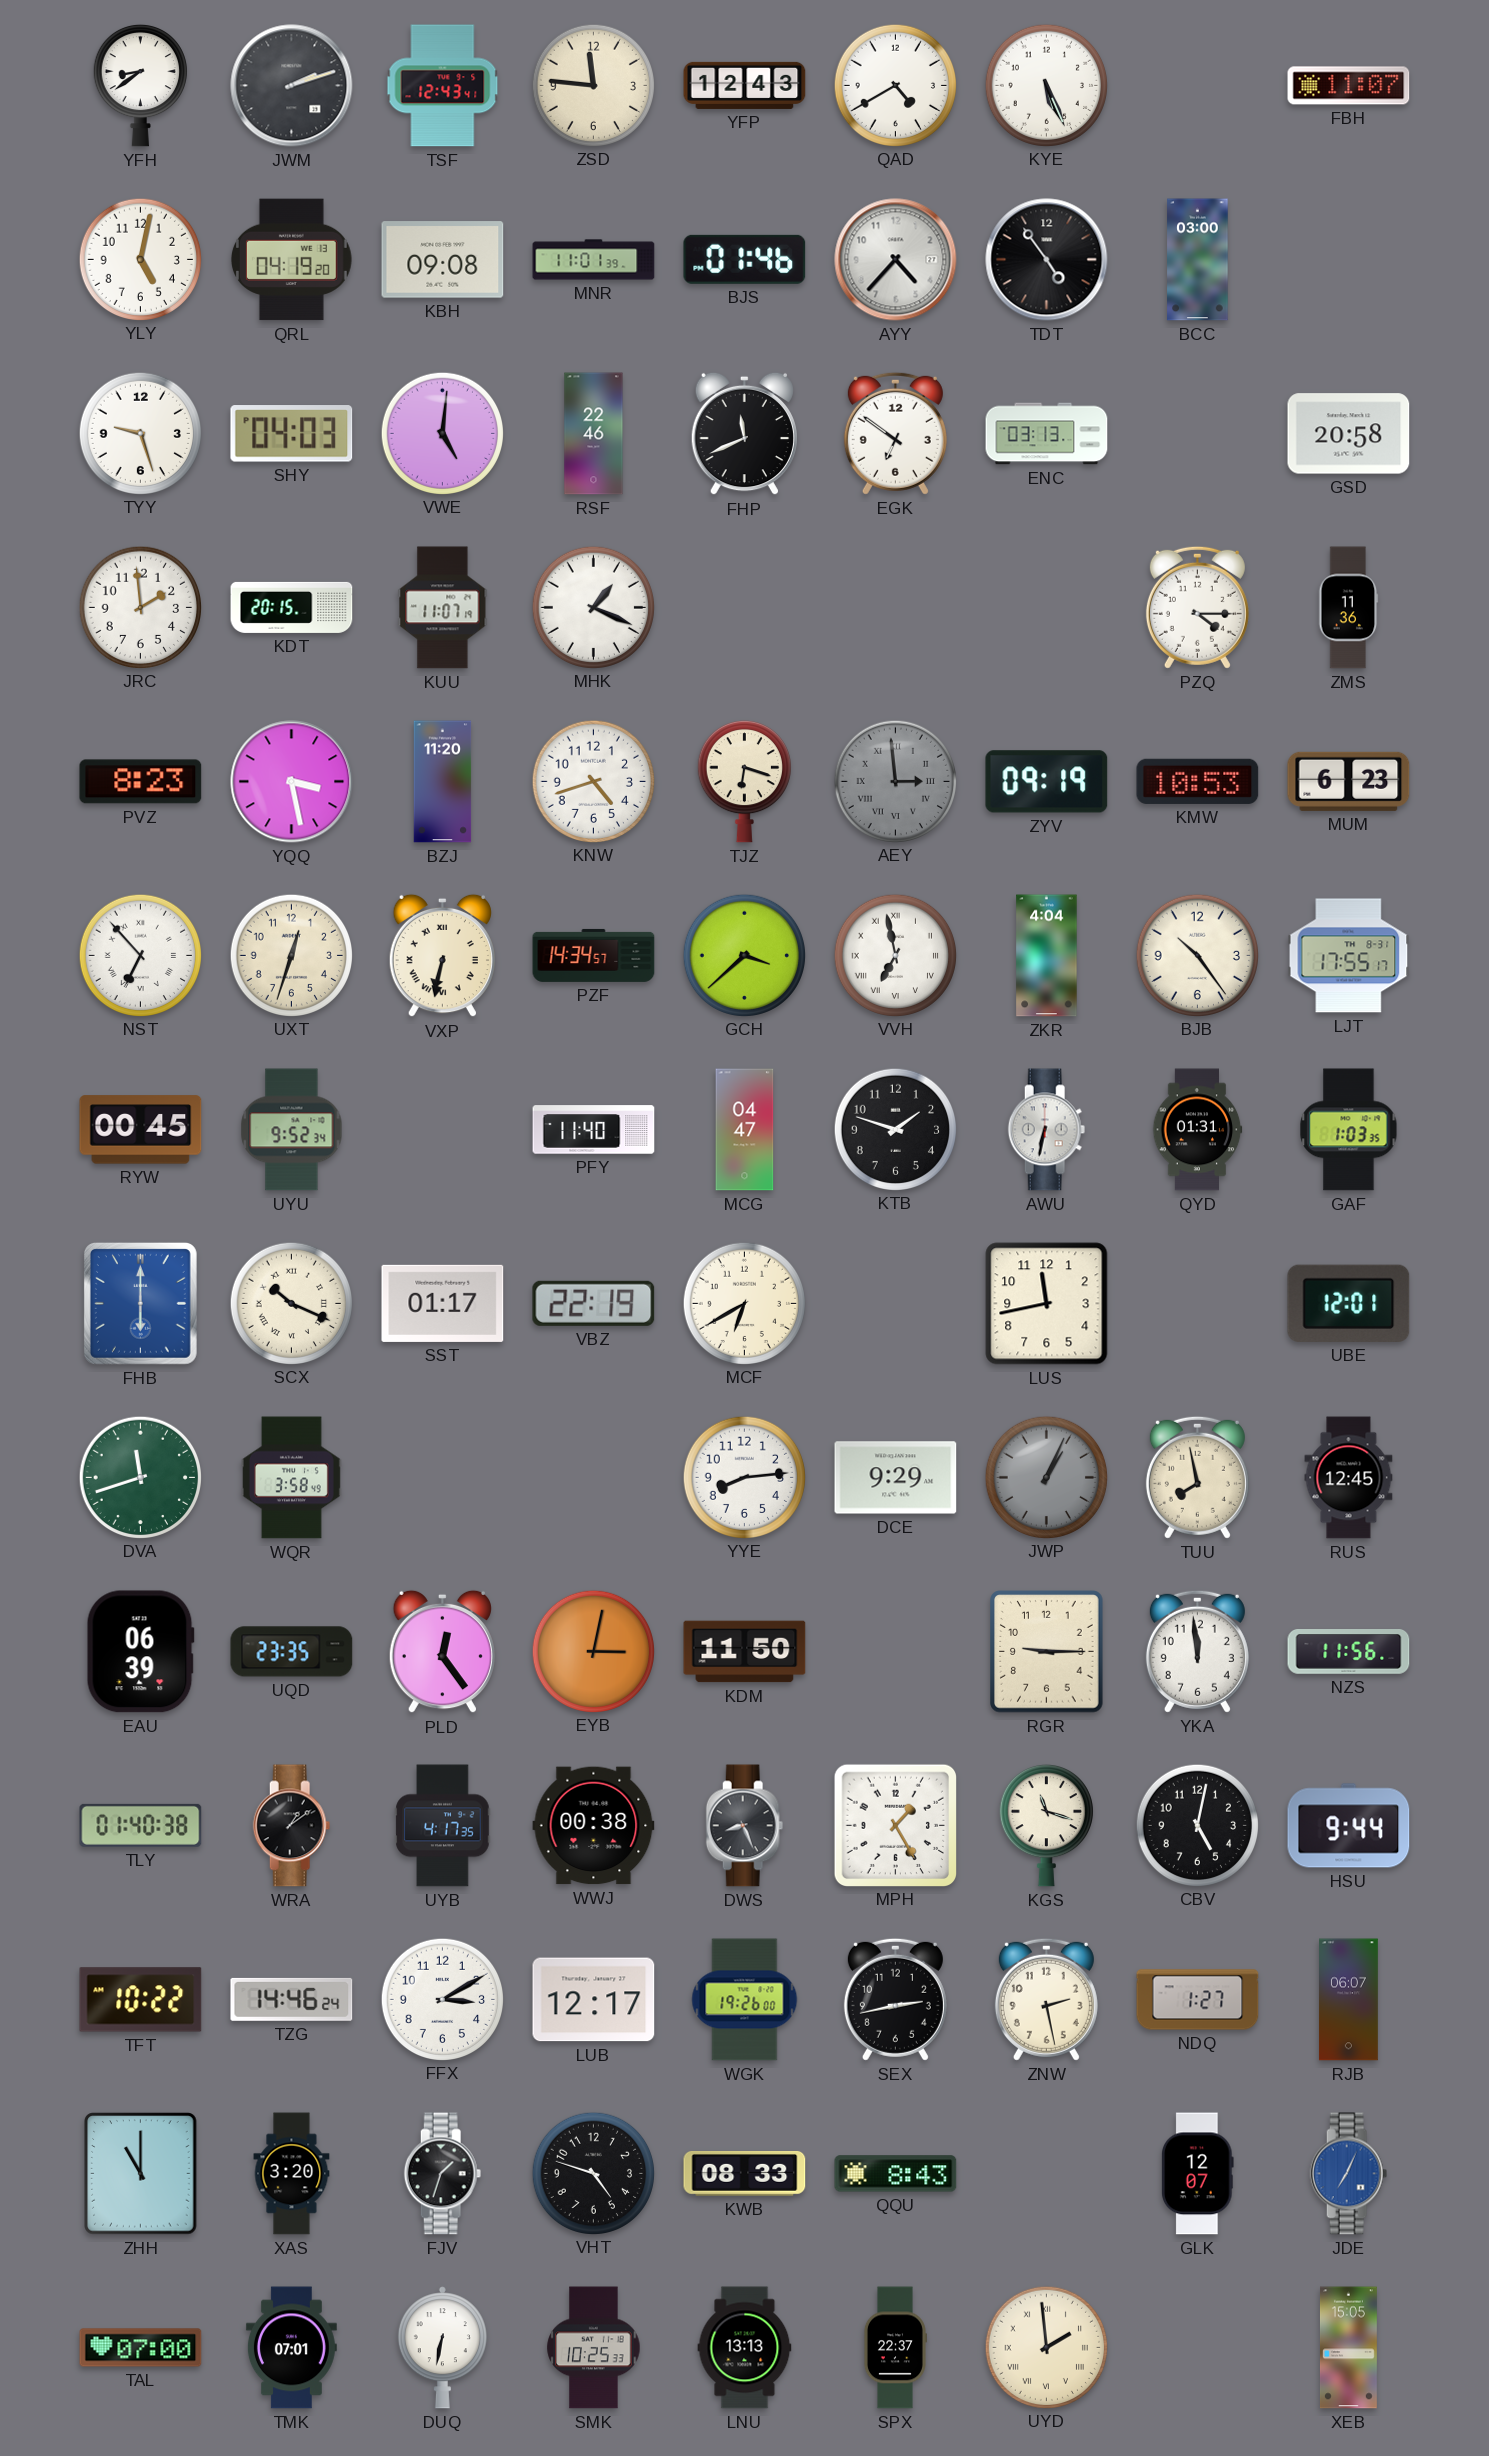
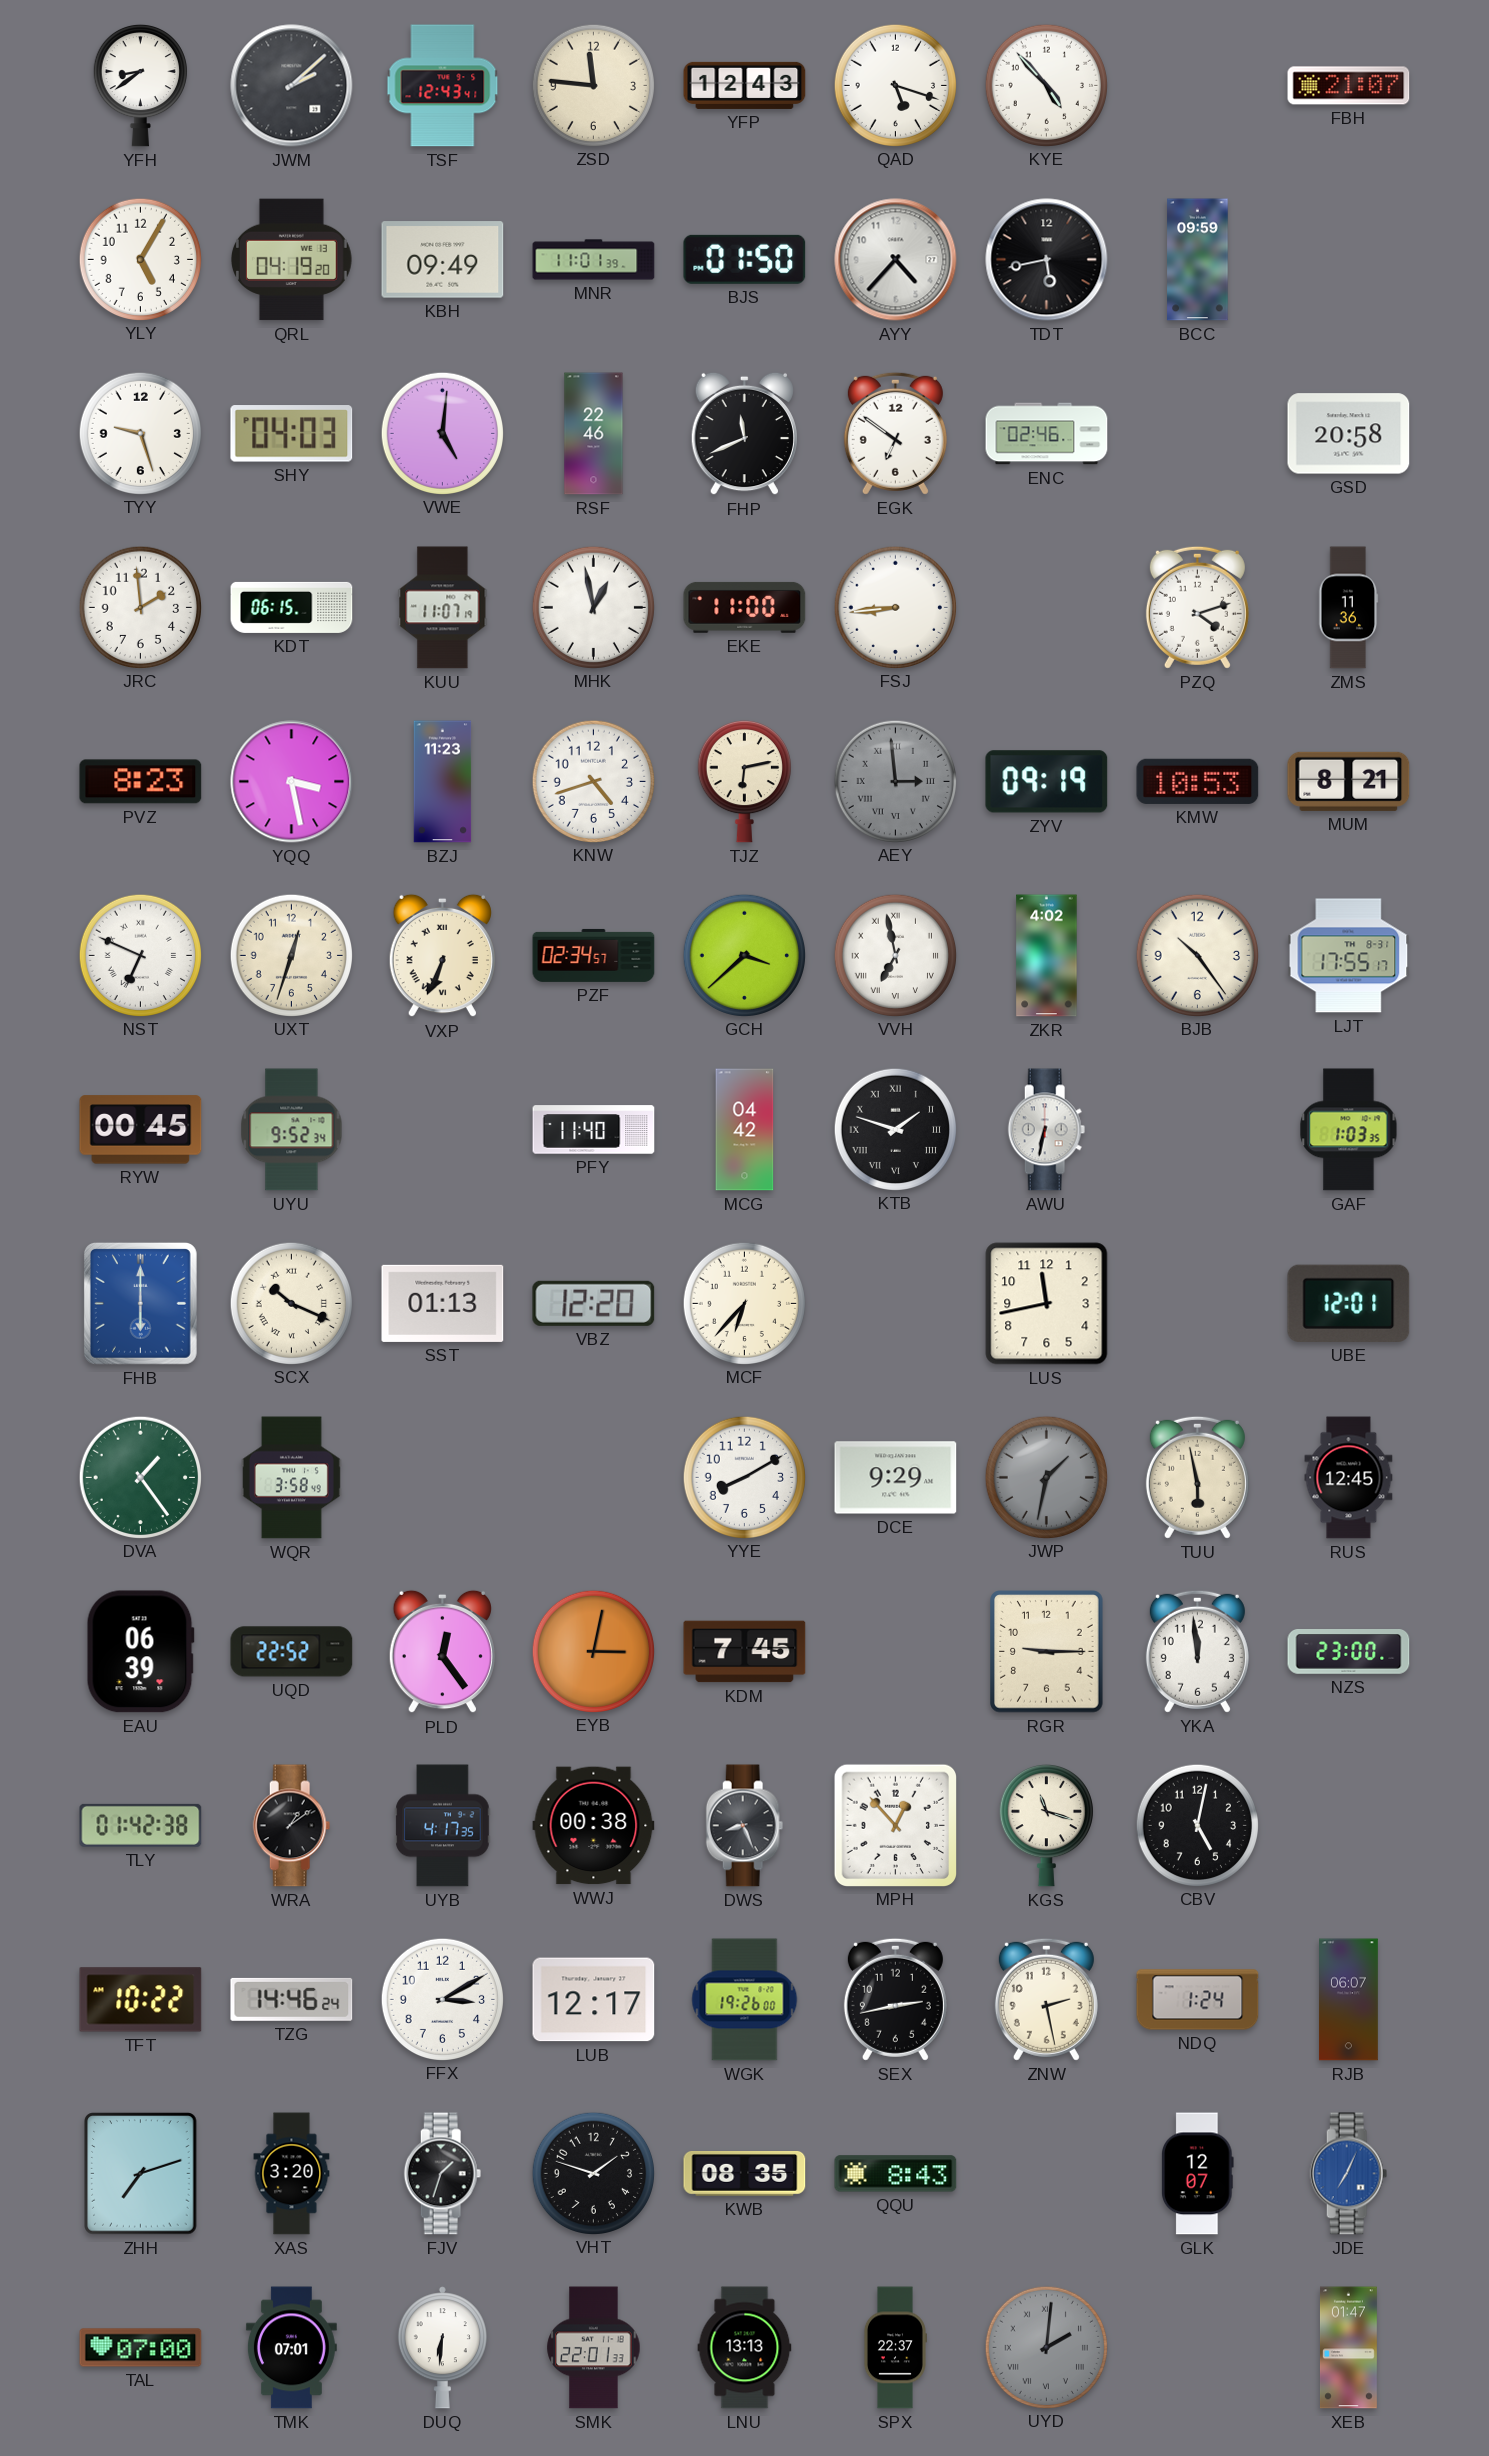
JWM: 2:12 -> 2:08
QAD: 4:40 -> 5:18
KYE: 5:26 -> 4:53
FBH: 11:07 -> 21:07
YLY: 5:02 -> 5:05
KBH: 09:08 -> 09:49
BJS: 01:46 -> 01:50
TDT: 4:54 -> 5:43
BCC: 03:00 -> 09:59
ENC: 03:13 -> 02:46
KDT: 20:15 -> 06:15
MHK: 1:19 -> 12:58
EKE: none -> 11:00
FSJ: none -> 8:44
PZQ: 4:15 -> 4:12
BZJ: 11:20 -> 11:23
TJZ: 6:18 -> 6:13
MUM: 6:23 -> 8:21
NST: 6:53 -> 6:49
VXP: 6:32 -> 6:34
PZF: 14:34 -> 02:34
ZKR: 4:04 -> 4:02
MCG: 04:47 -> 04:42
KTB numerals: Arabic -> Roman
QYD: 01:31 -> none
SST: 01:17 -> 01:13
VBZ: 22:19 -> 12:20
MCF: 6:40 -> 6:37
DVA: 11:42 -> 1:24
YYE: 8:14 -> 8:10
JWP: 1:04 -> 1:32
TUU: 7:58 -> 5:58
UQD: 23:35 -> 22:52
KDM: 11:50 -> 7:45
NZS: 11:56 -> 23:00
TLY: 01:40 -> 01:42
MPH: 1:25 -> 12:53
HSU: 9:44 -> none
NDQ: 1:27 -> 1:24
ZHH: 11:00 -> 7:12
VHT: 4:48 -> 1:48
KWB: 08:33 -> 08:35
DUQ: 6:32 -> 6:31
SMK: 10:25 -> 22:01
UYD: 1:59 -> 2:01
UYD dial: cream -> grey
XEB: 15:05 -> 01:47
